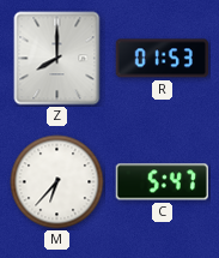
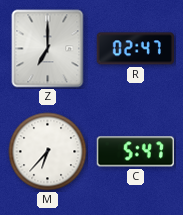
Z: 8:00 -> 7:00
R: 01:53 -> 02:47
